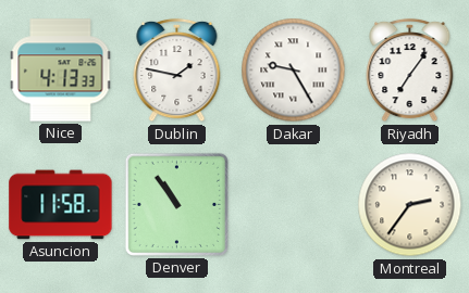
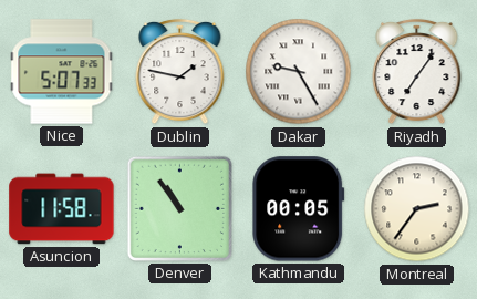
Nice: 4:13 -> 5:07
Kathmandu: none -> 00:05
